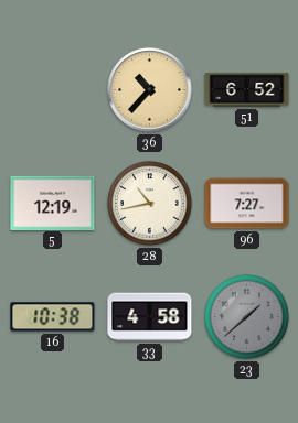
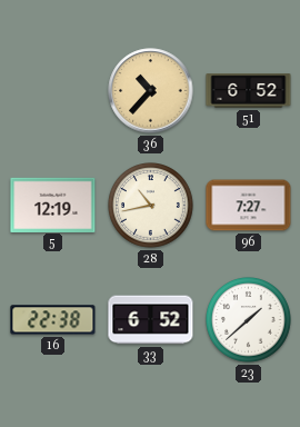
16: 10:38 -> 22:38
33: 4:58 -> 6:52
23 dial: grey -> white
